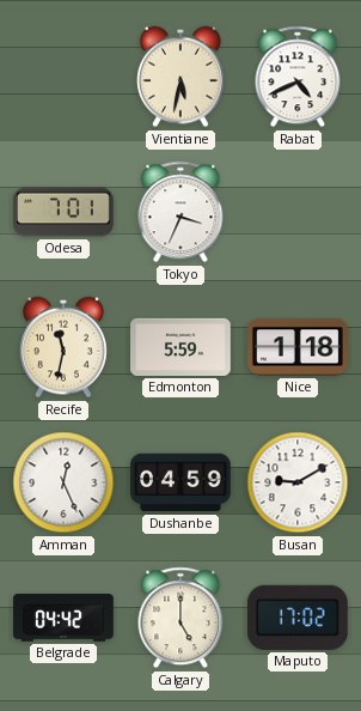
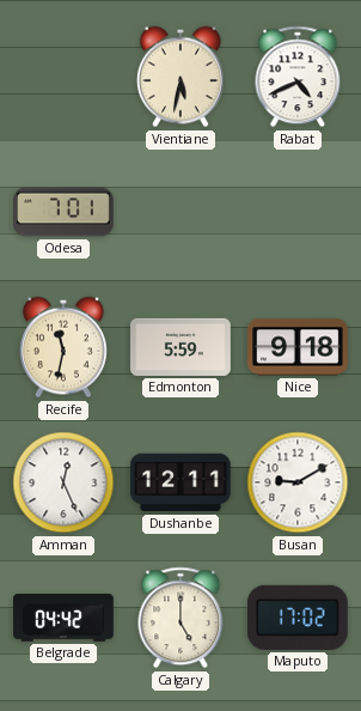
Tokyo: 3:34 -> none
Nice: 1:18 -> 9:18
Dushanbe: 04:59 -> 12:11
